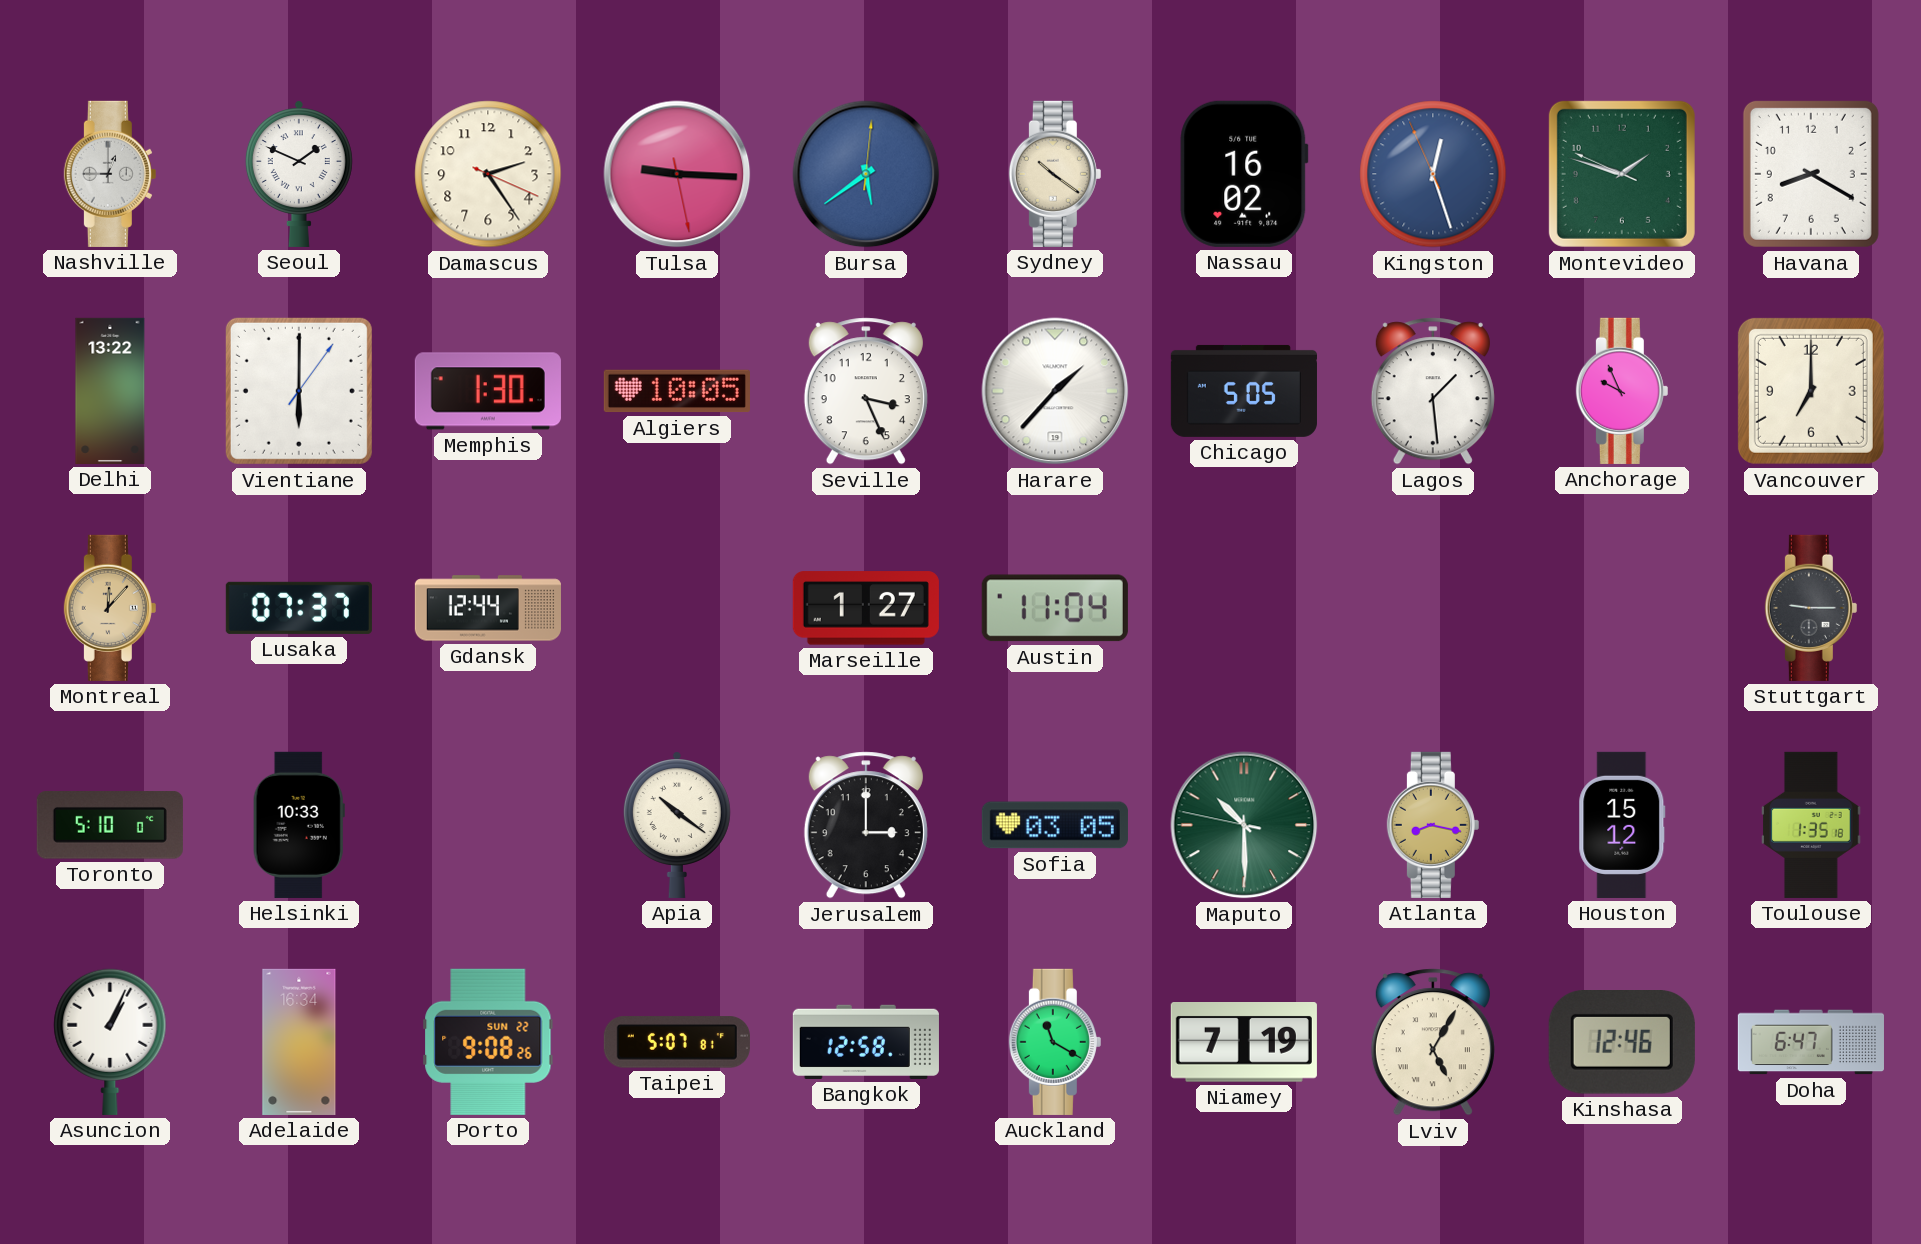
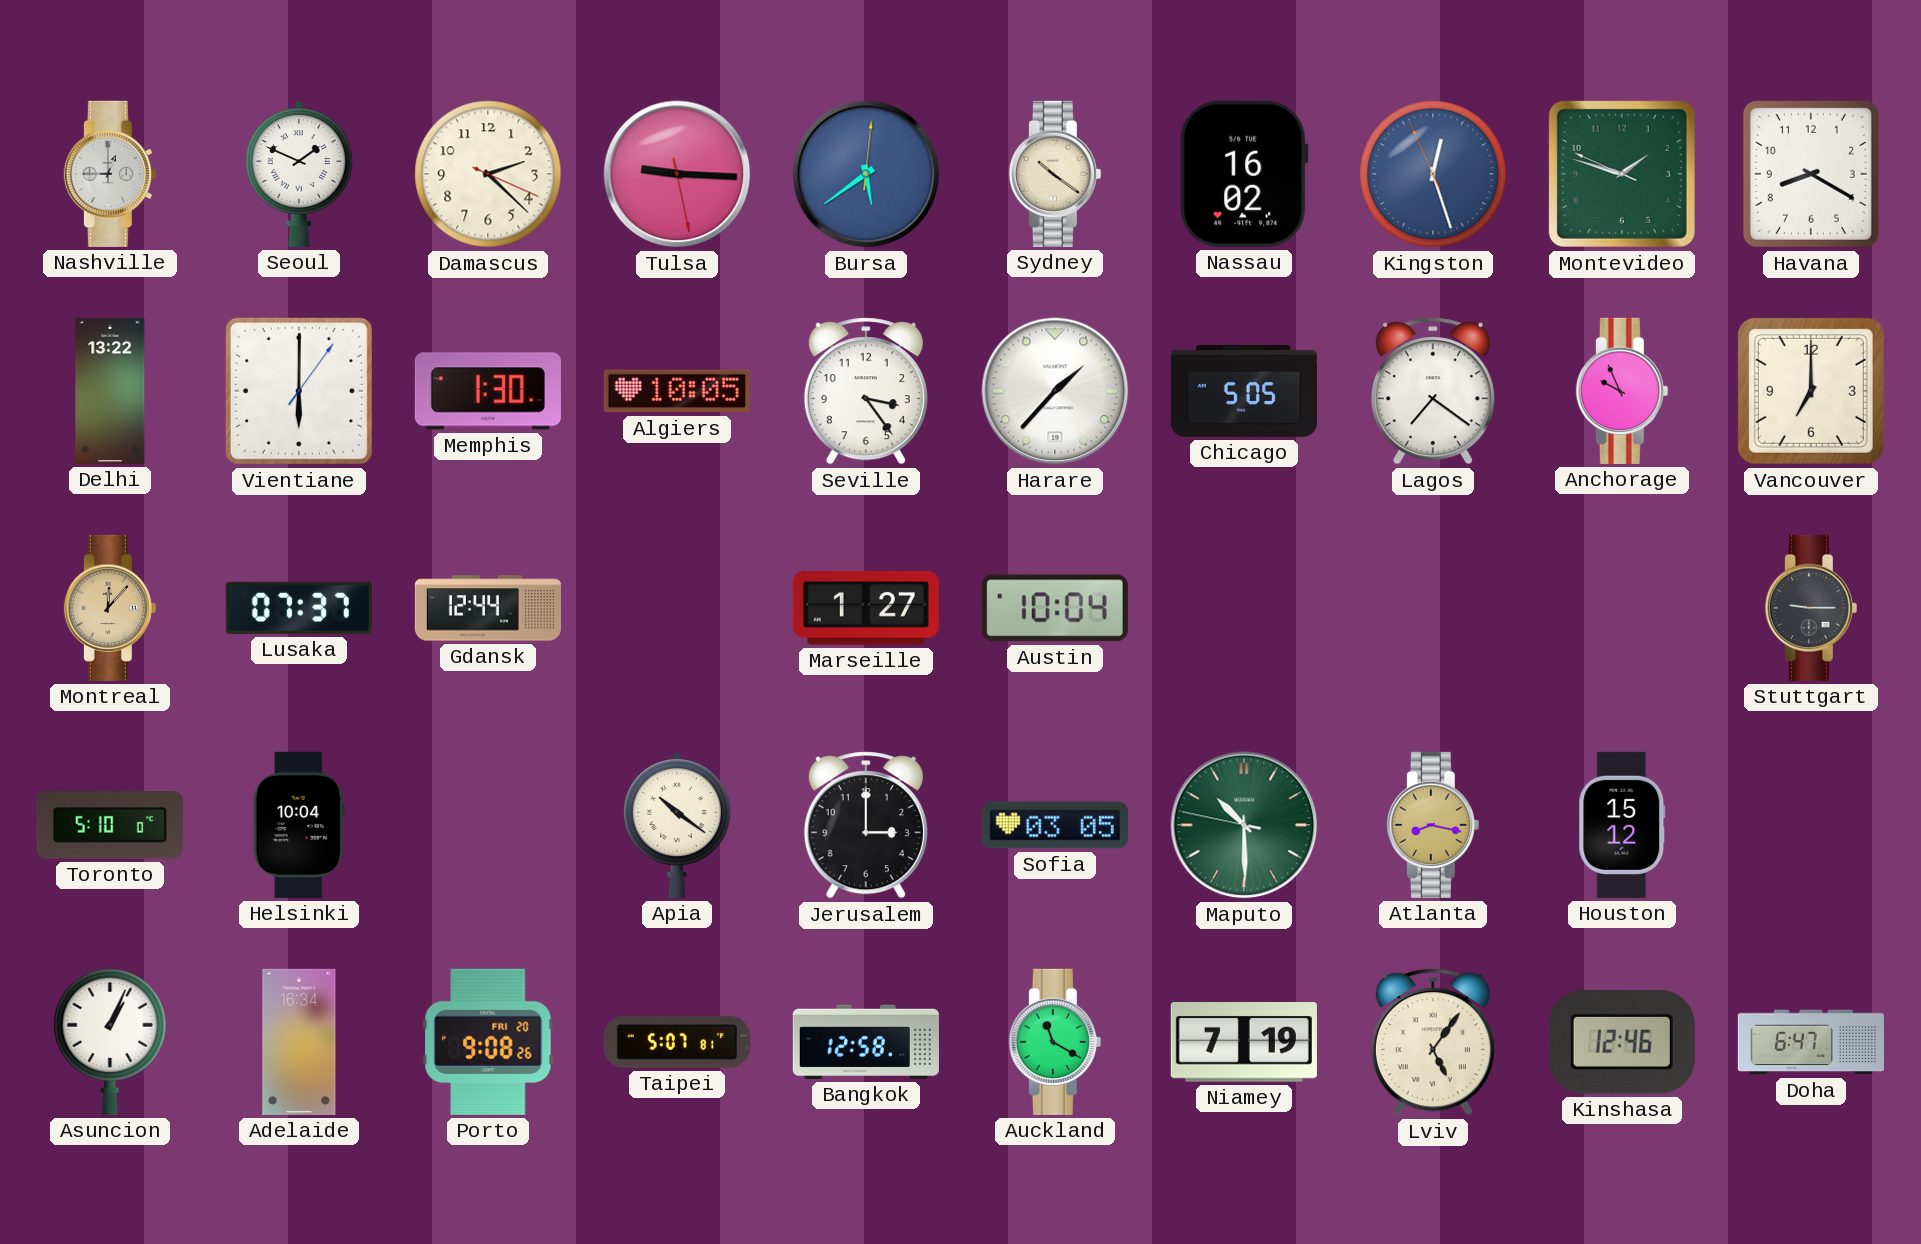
Damascus: 2:24 -> 2:22
Seville: 3:26 -> 3:24
Lagos: 1:29 -> 7:21
Austin: 11:04 -> 10:04
Helsinki: 10:33 -> 10:04
Toulouse: 1:35 -> none
Porto date: SUN 22 -> FRI 20
Lviv: 5:05 -> 5:06
